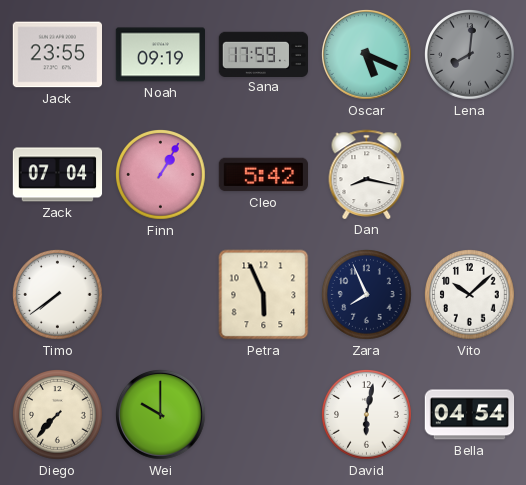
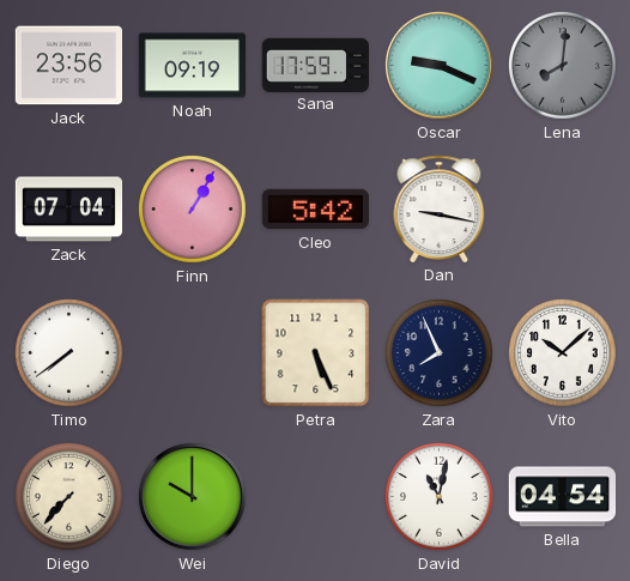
Jack: 23:55 -> 23:56
Oscar: 5:19 -> 9:19
Dan: 8:17 -> 9:17
Petra: 5:56 -> 5:26
David: 6:02 -> 11:02
